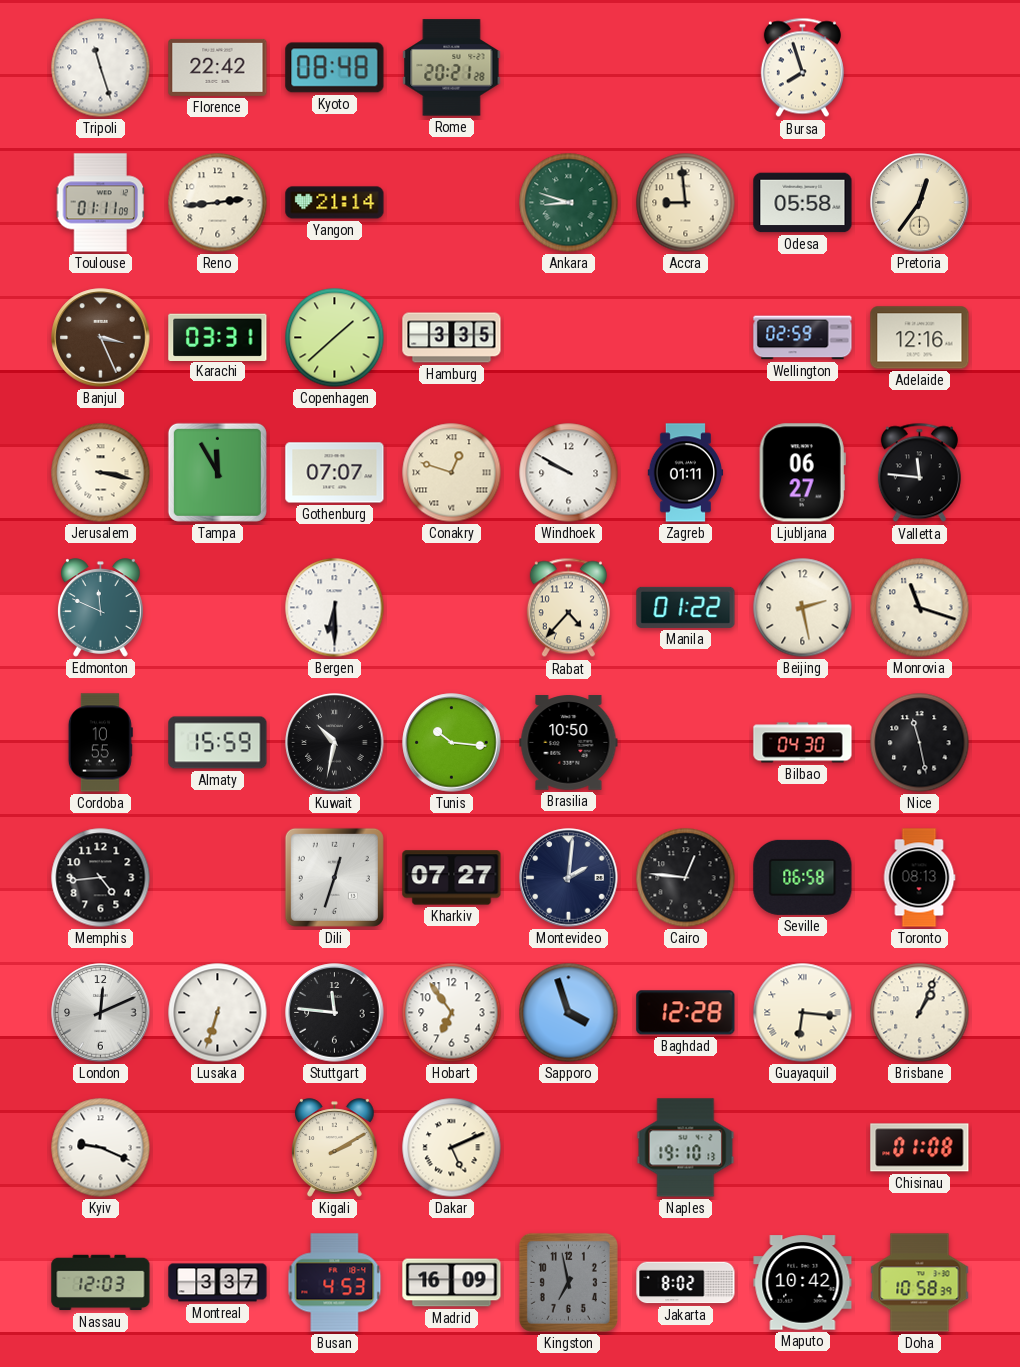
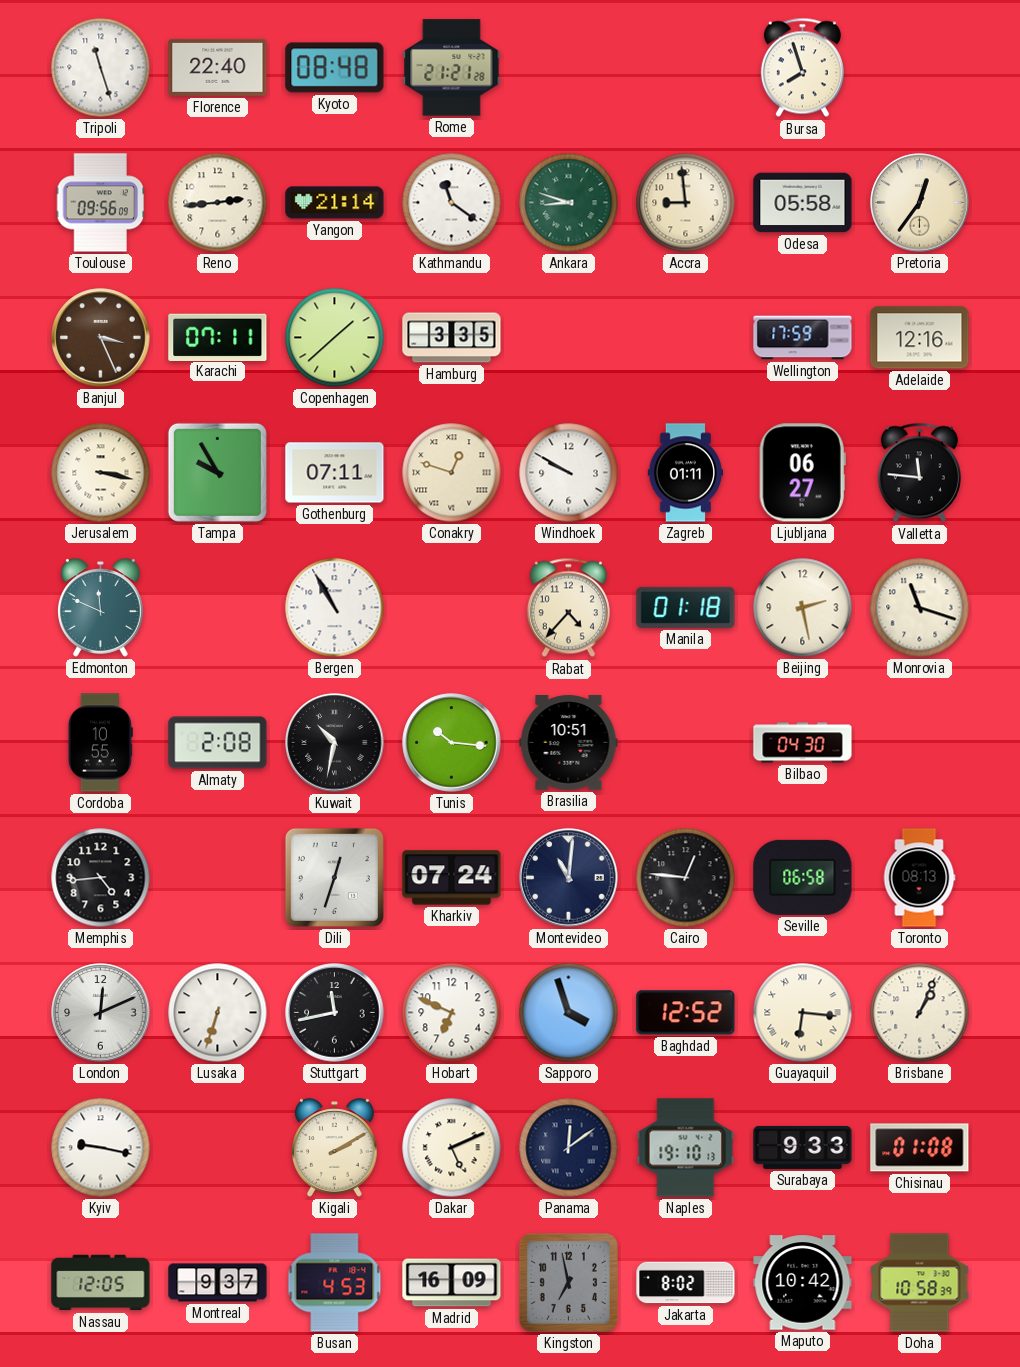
Florence: 22:42 -> 22:40
Rome: 20:21 -> 21:21
Toulouse: 01:11 -> 09:56
Kathmandu: none -> 11:21
Karachi: 03:31 -> 07:11
Wellington: 02:59 -> 17:59
Tampa: 11:55 -> 9:55
Gothenburg: 07:07 -> 07:11
Bergen: 6:30 -> 10:55
Manila: 01:22 -> 01:18
Almaty: 15:59 -> 2:08
Brasilia: 10:50 -> 10:51
Nice: 11:28 -> none
Kharkiv: 07:27 -> 07:24
Montevideo: 2:01 -> 11:01
Stuttgart: 11:46 -> 11:43
Hobart: 6:54 -> 6:49
Baghdad: 12:28 -> 12:52
Kyiv: 9:19 -> 9:17
Panama: none -> 12:09
Surabaya: none -> 9:33
Nassau: 12:03 -> 12:05
Montreal: 3:37 -> 9:37
